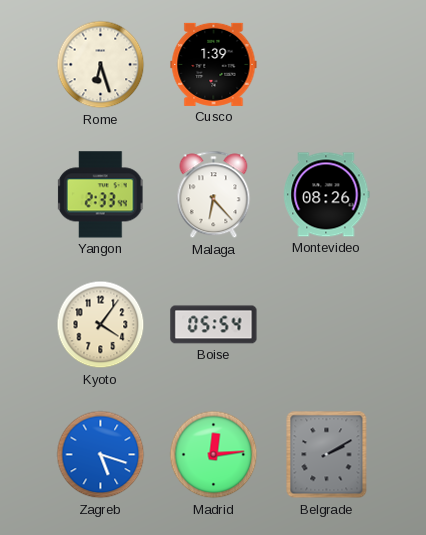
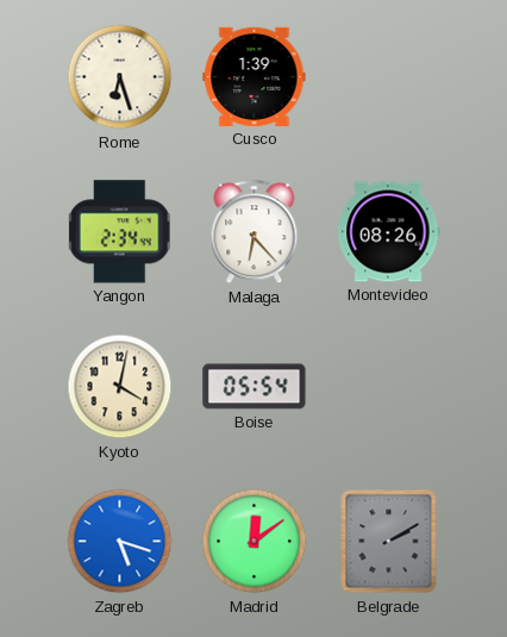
Yangon: 2:33 -> 2:34
Kyoto: 4:06 -> 4:02
Madrid: 12:14 -> 12:09
